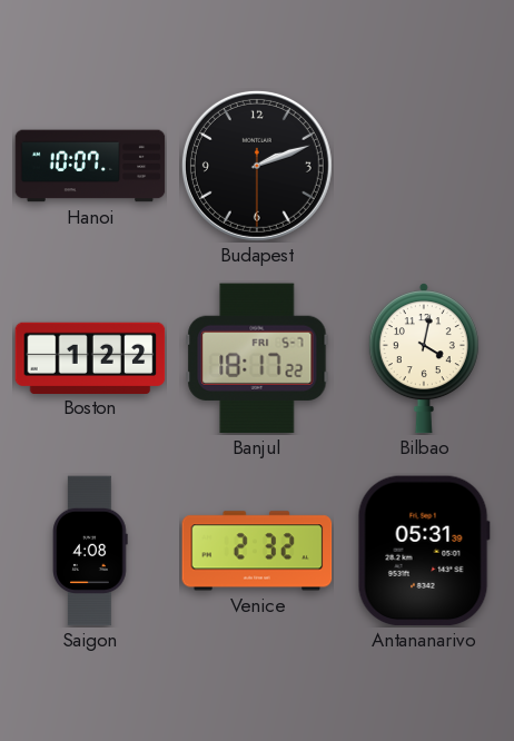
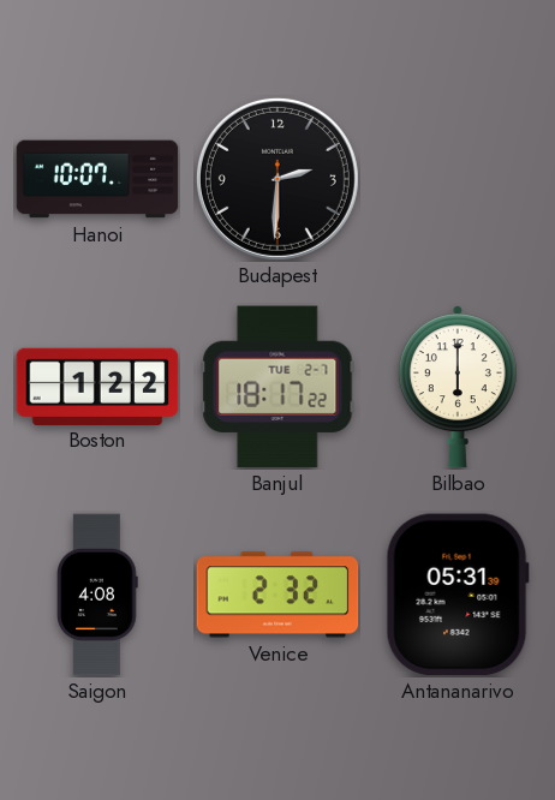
Budapest: 2:11 -> 2:30
Banjul date: FRI 5-7 -> TUE 2-7
Bilbao: 4:02 -> 6:00
